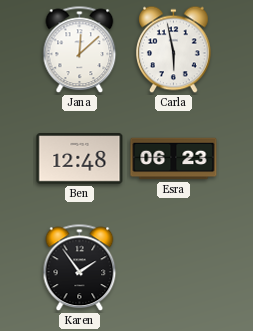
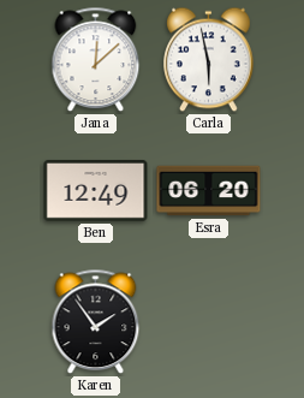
Ben: 12:48 -> 12:49
Esra: 06:23 -> 06:20
